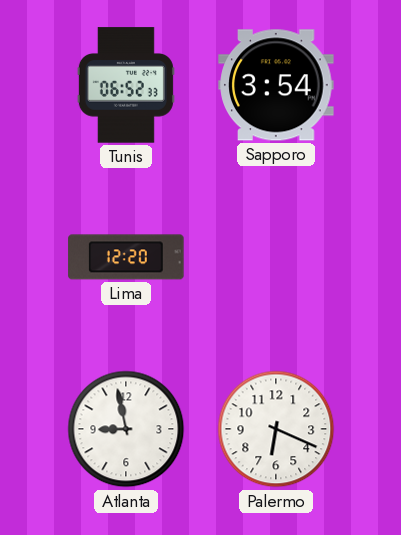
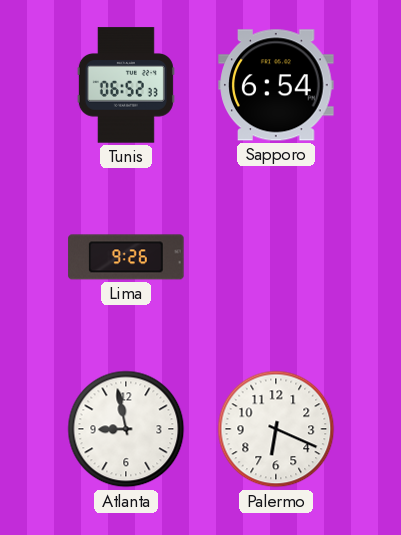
Sapporo: 3:54 -> 6:54
Lima: 12:20 -> 9:26
